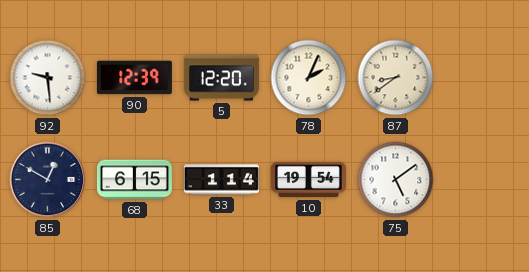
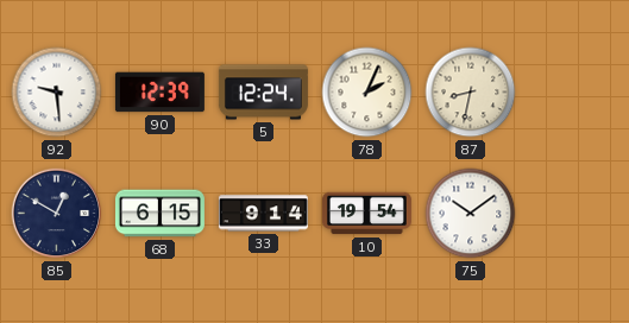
5: 12:20 -> 12:24
87: 8:39 -> 8:32
33: 1:14 -> 9:14
75: 5:09 -> 10:09
